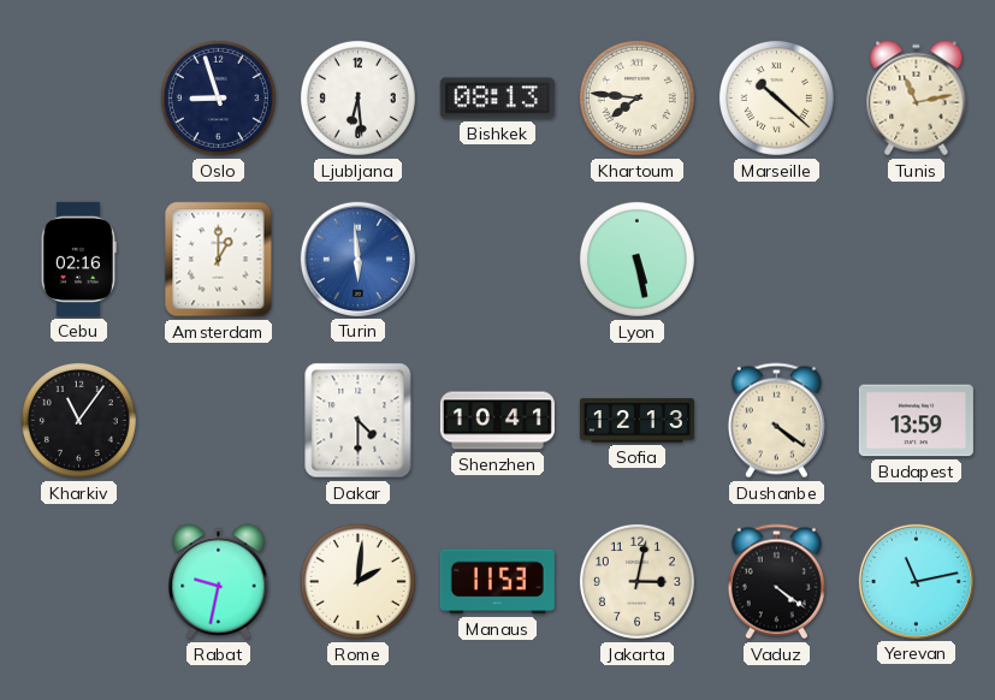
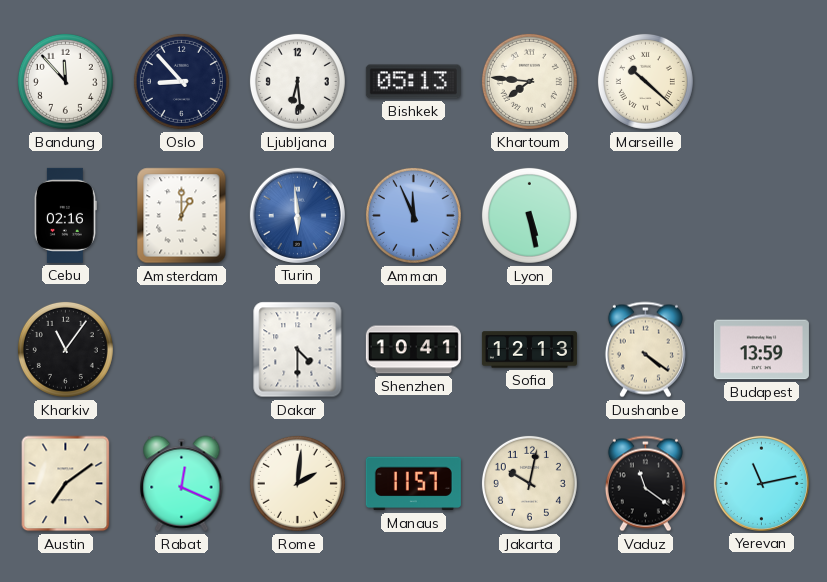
Bandung: none -> 11:53
Oslo: 8:57 -> 8:53
Bishkek: 08:13 -> 05:13
Tunis: 11:13 -> none
Amman: none -> 11:56
Austin: none -> 7:09
Rabat: 9:32 -> 12:19
Manaus: 11:53 -> 11:57
Jakarta: 3:02 -> 10:02
Vaduz: 4:21 -> 11:21
